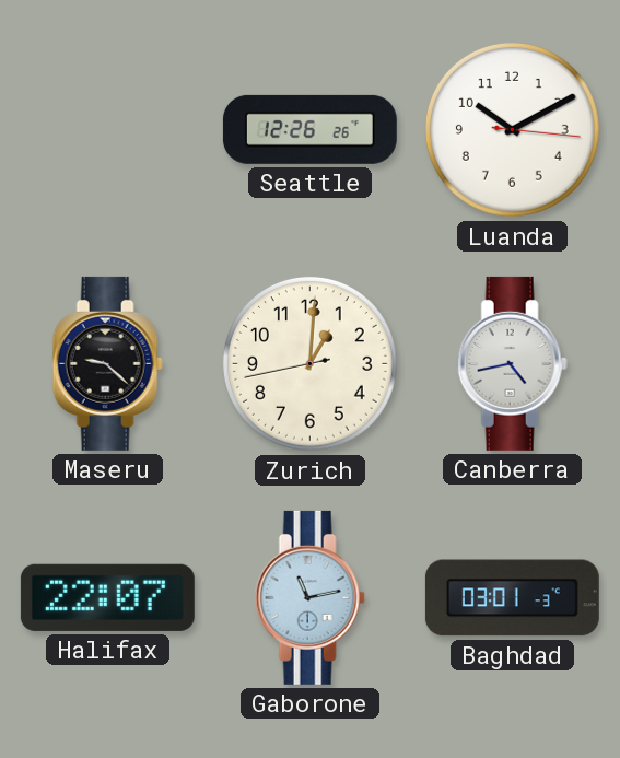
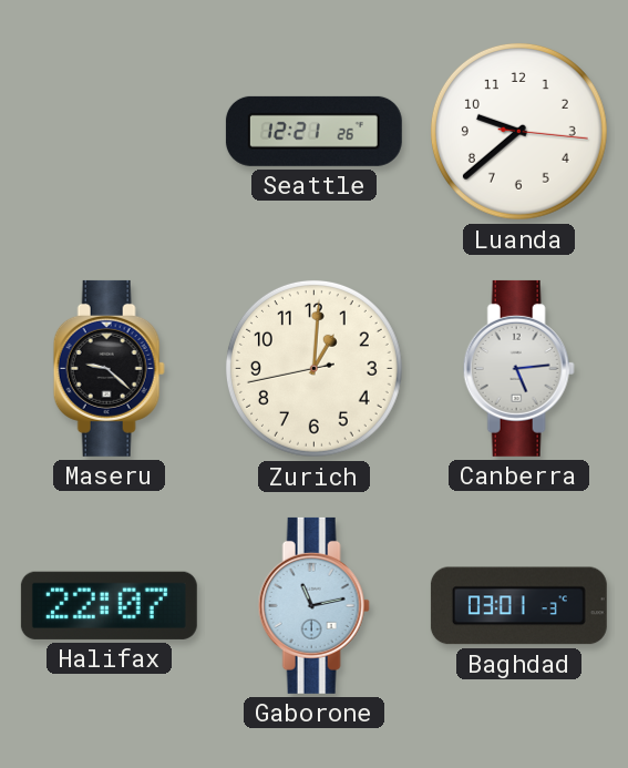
Seattle: 12:26 -> 12:21
Luanda: 10:10 -> 9:38
Canberra: 4:43 -> 5:14
